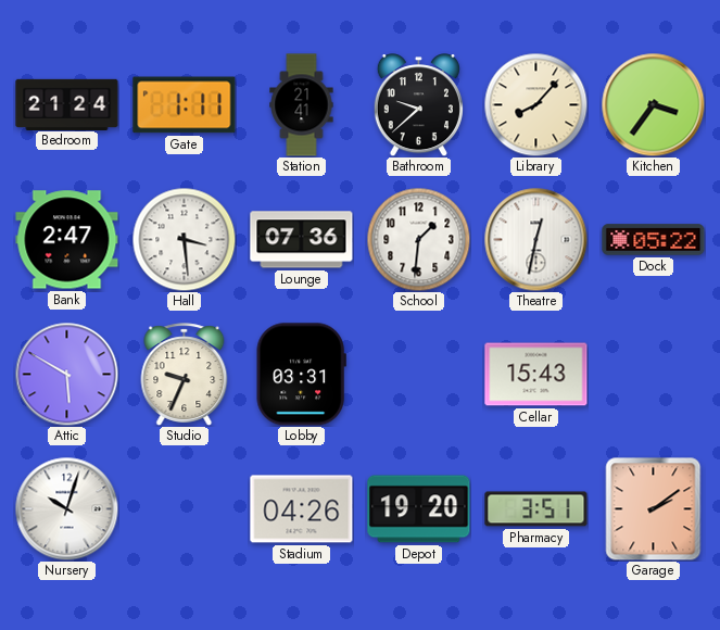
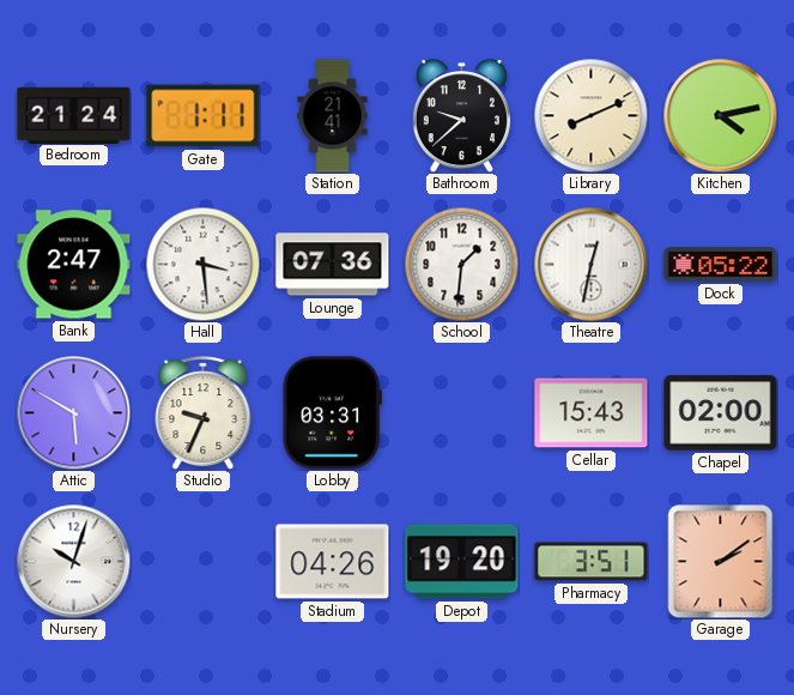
Library: 8:07 -> 8:11
Kitchen: 3:36 -> 4:13
Chapel: none -> 02:00
